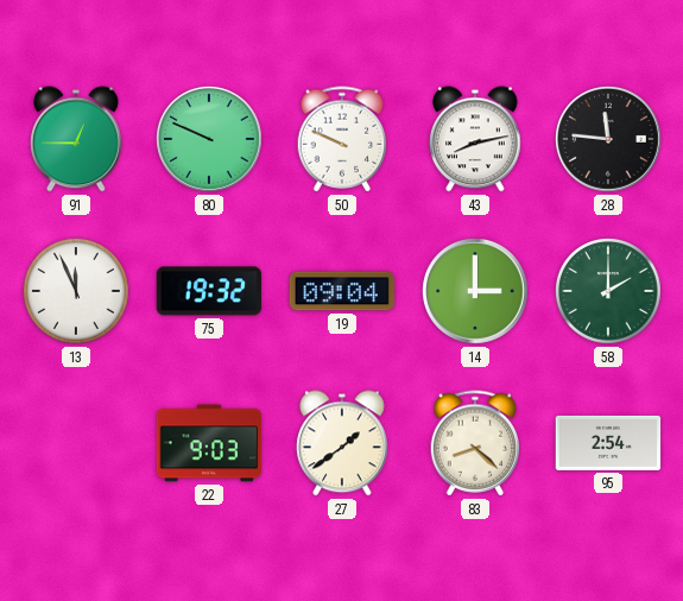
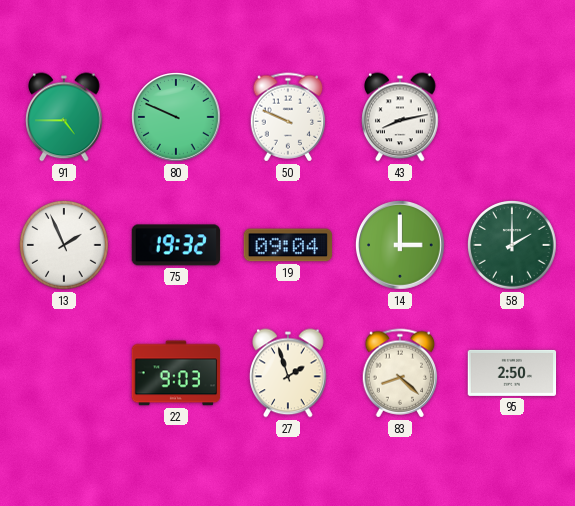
91: 12:45 -> 4:45
28: 11:46 -> none
13: 11:56 -> 1:56
27: 1:39 -> 1:57
95: 2:54 -> 2:50
